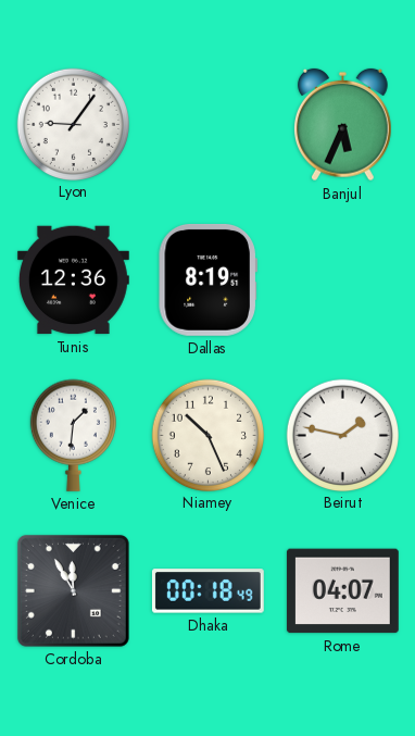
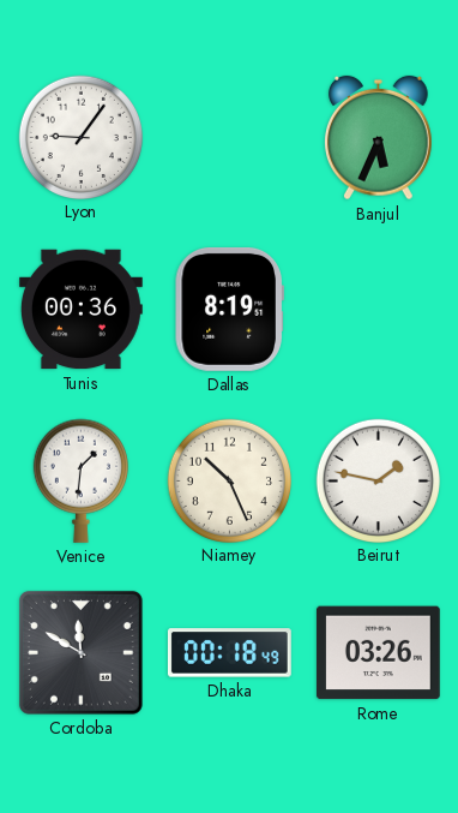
Tunis: 12:36 -> 00:36
Cordoba: 11:55 -> 11:50
Rome: 04:07 -> 03:26
